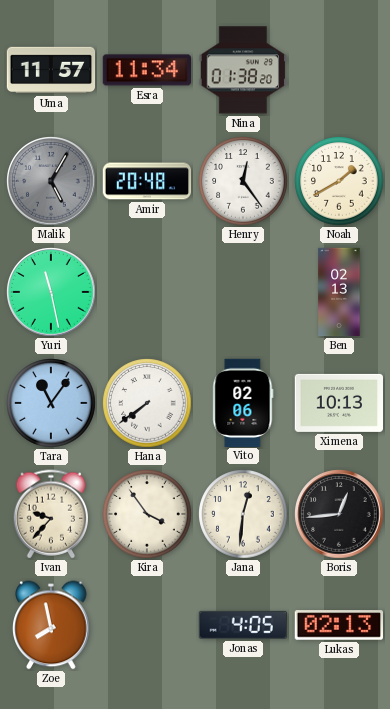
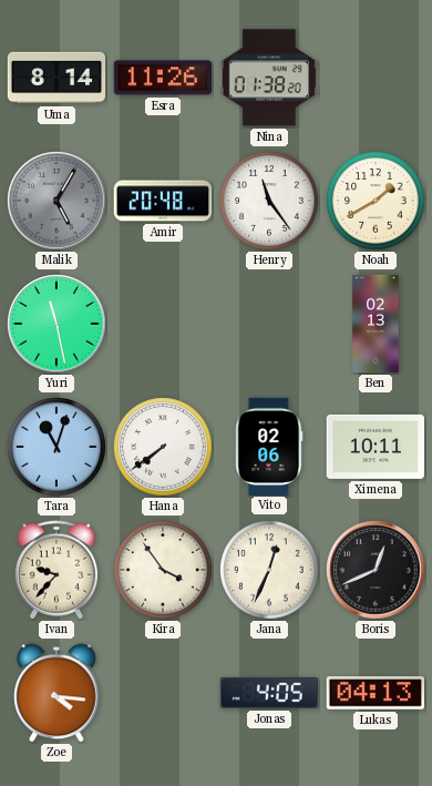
Uma: 11:57 -> 8:14
Esra: 11:34 -> 11:26
Henry: 12:24 -> 11:24
Tara: 11:06 -> 11:03
Ximena: 10:13 -> 10:11
Jana: 12:31 -> 12:34
Boris: 12:44 -> 12:41
Zoe: 7:58 -> 4:16
Lukas: 02:13 -> 04:13
